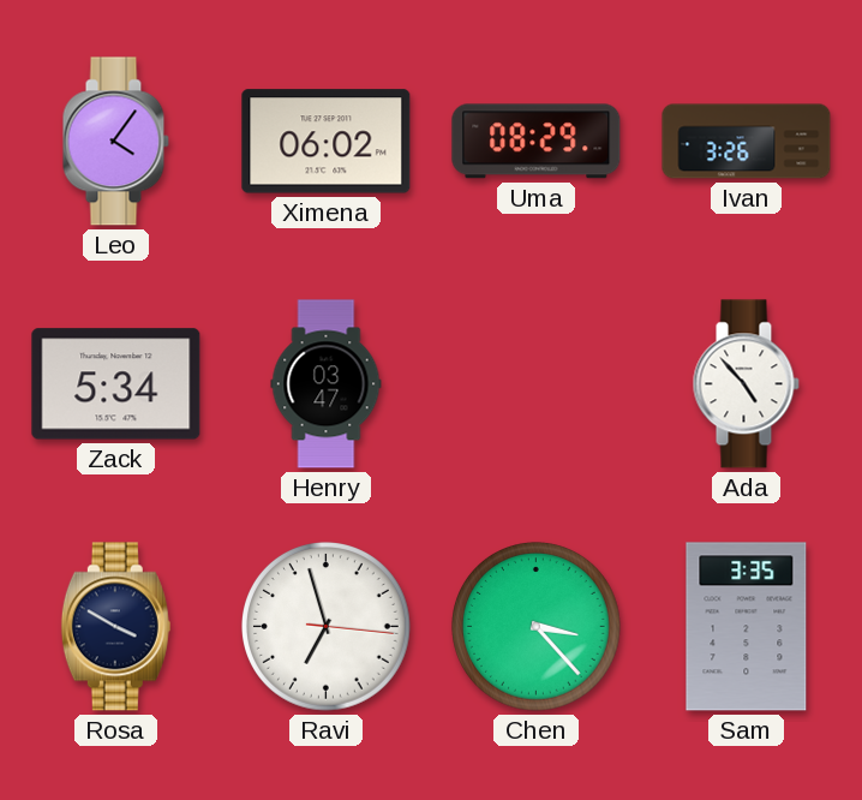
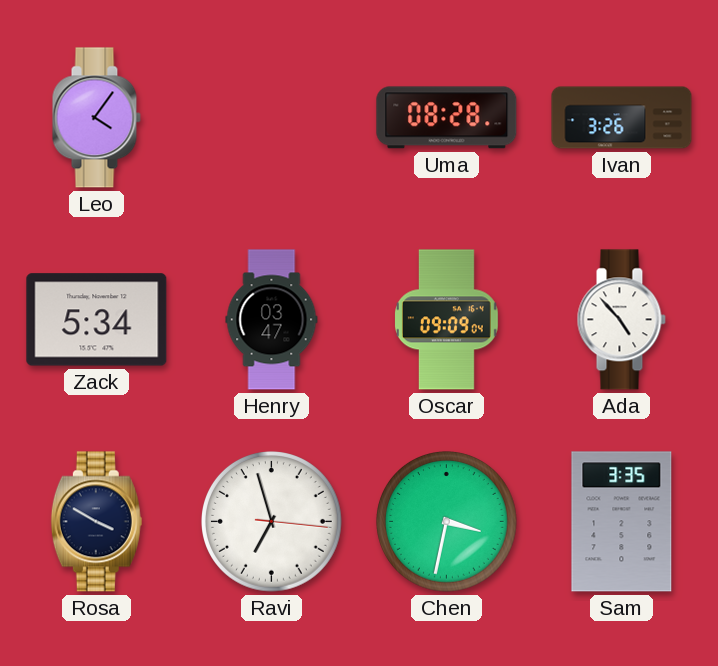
Ximena: 06:02 -> none
Uma: 08:29 -> 08:28
Oscar: none -> 09:09
Chen: 3:23 -> 3:32
